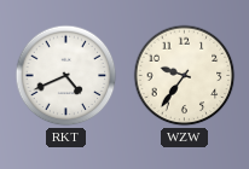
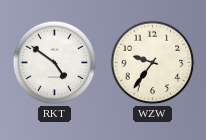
RKT: 4:41 -> 4:51
